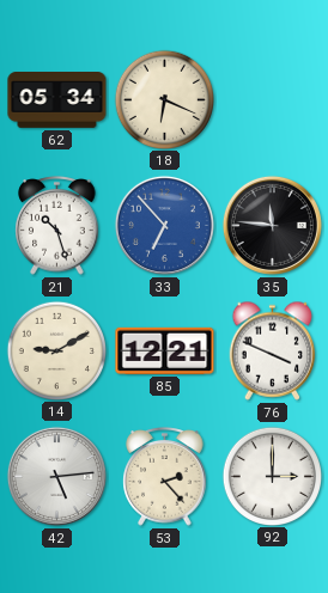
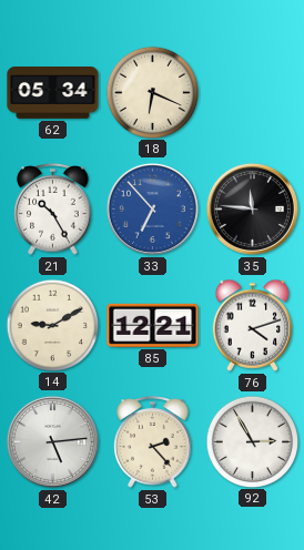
21: 10:27 -> 10:25
76: 3:49 -> 4:12
92: 3:00 -> 2:55
